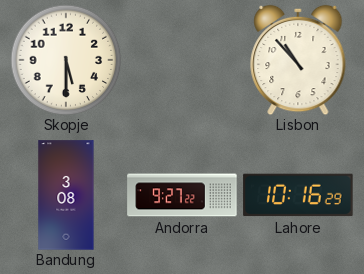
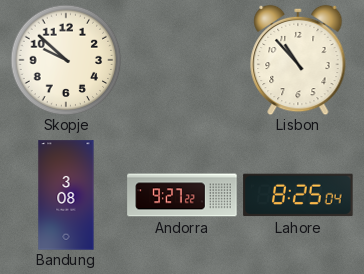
Skopje: 5:30 -> 9:52
Lahore: 10:16 -> 8:25
